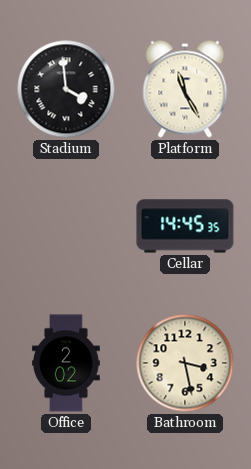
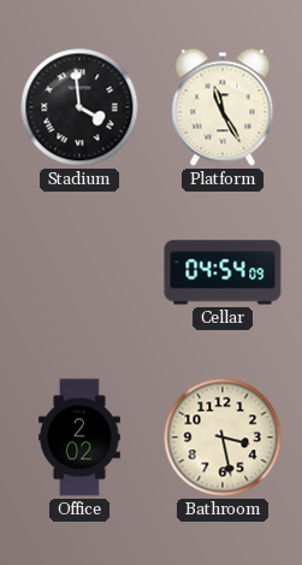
Cellar: 14:45 -> 04:54
